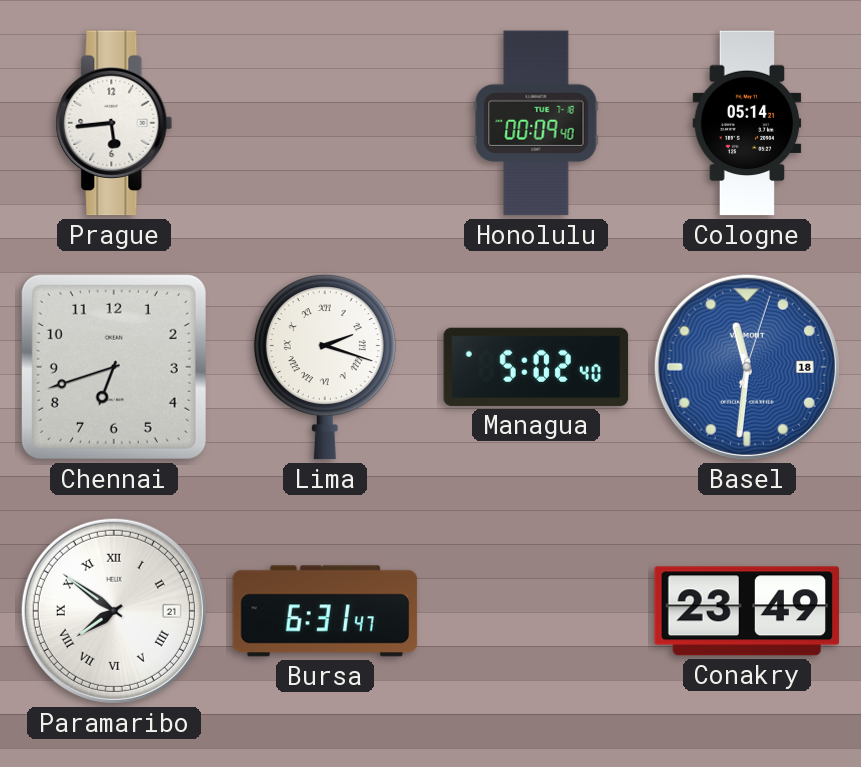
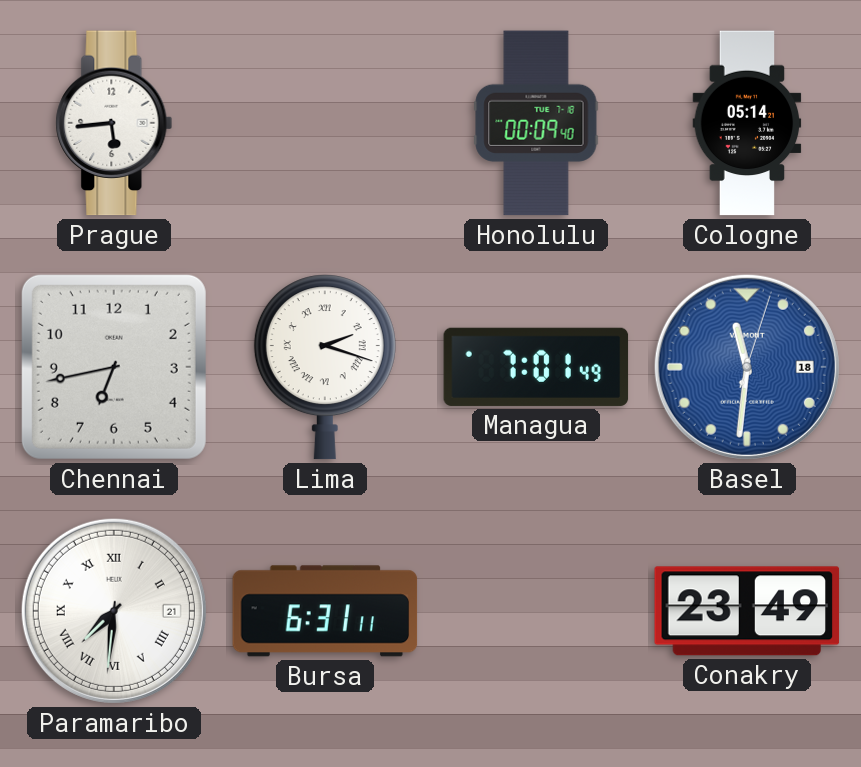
Chennai: 6:42 -> 6:43
Managua: 5:02 -> 7:01
Paramaribo: 7:51 -> 7:31
Bursa: 6:31:47 -> 6:31:11
